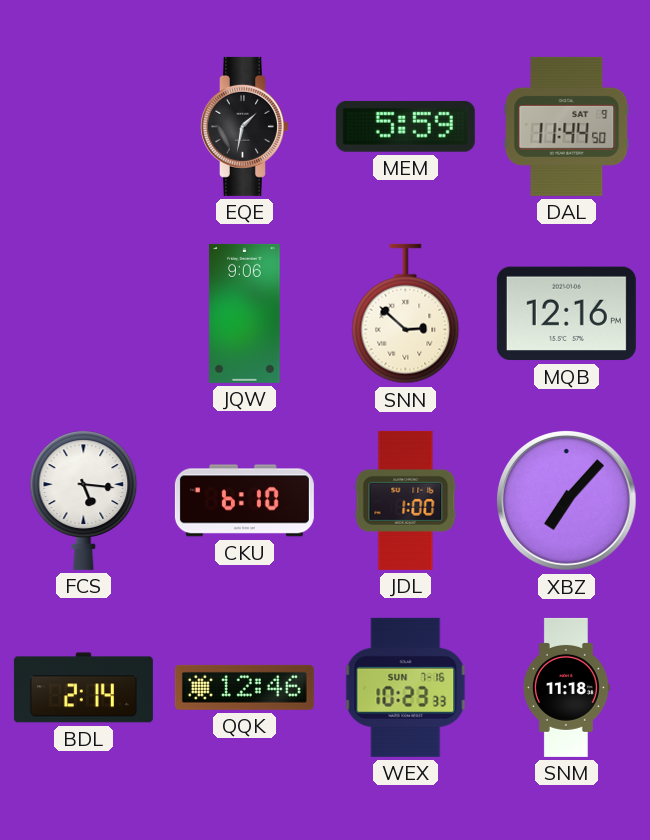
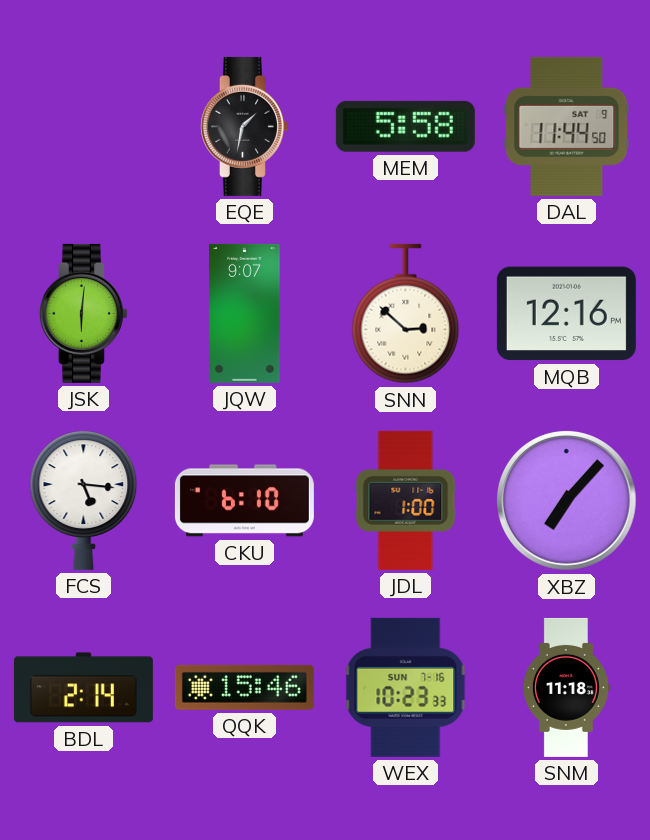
MEM: 5:59 -> 5:58
JSK: none -> 6:01
JQW: 9:06 -> 9:07
QQK: 12:46 -> 15:46
